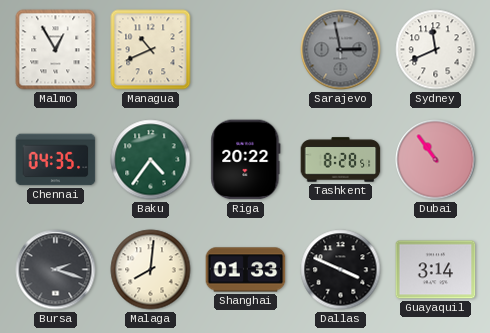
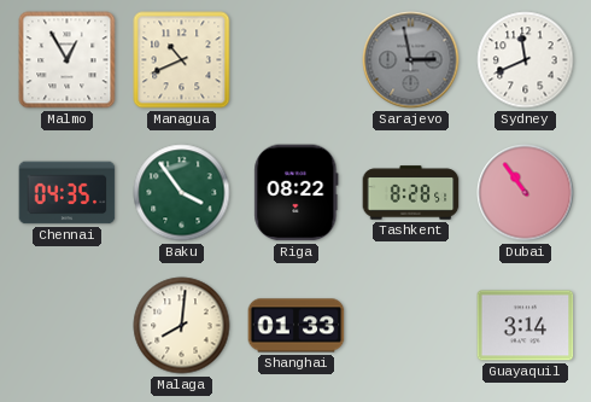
Baku: 4:36 -> 3:54
Riga: 20:22 -> 08:22
Bursa: 2:18 -> none
Dallas: 3:49 -> none
